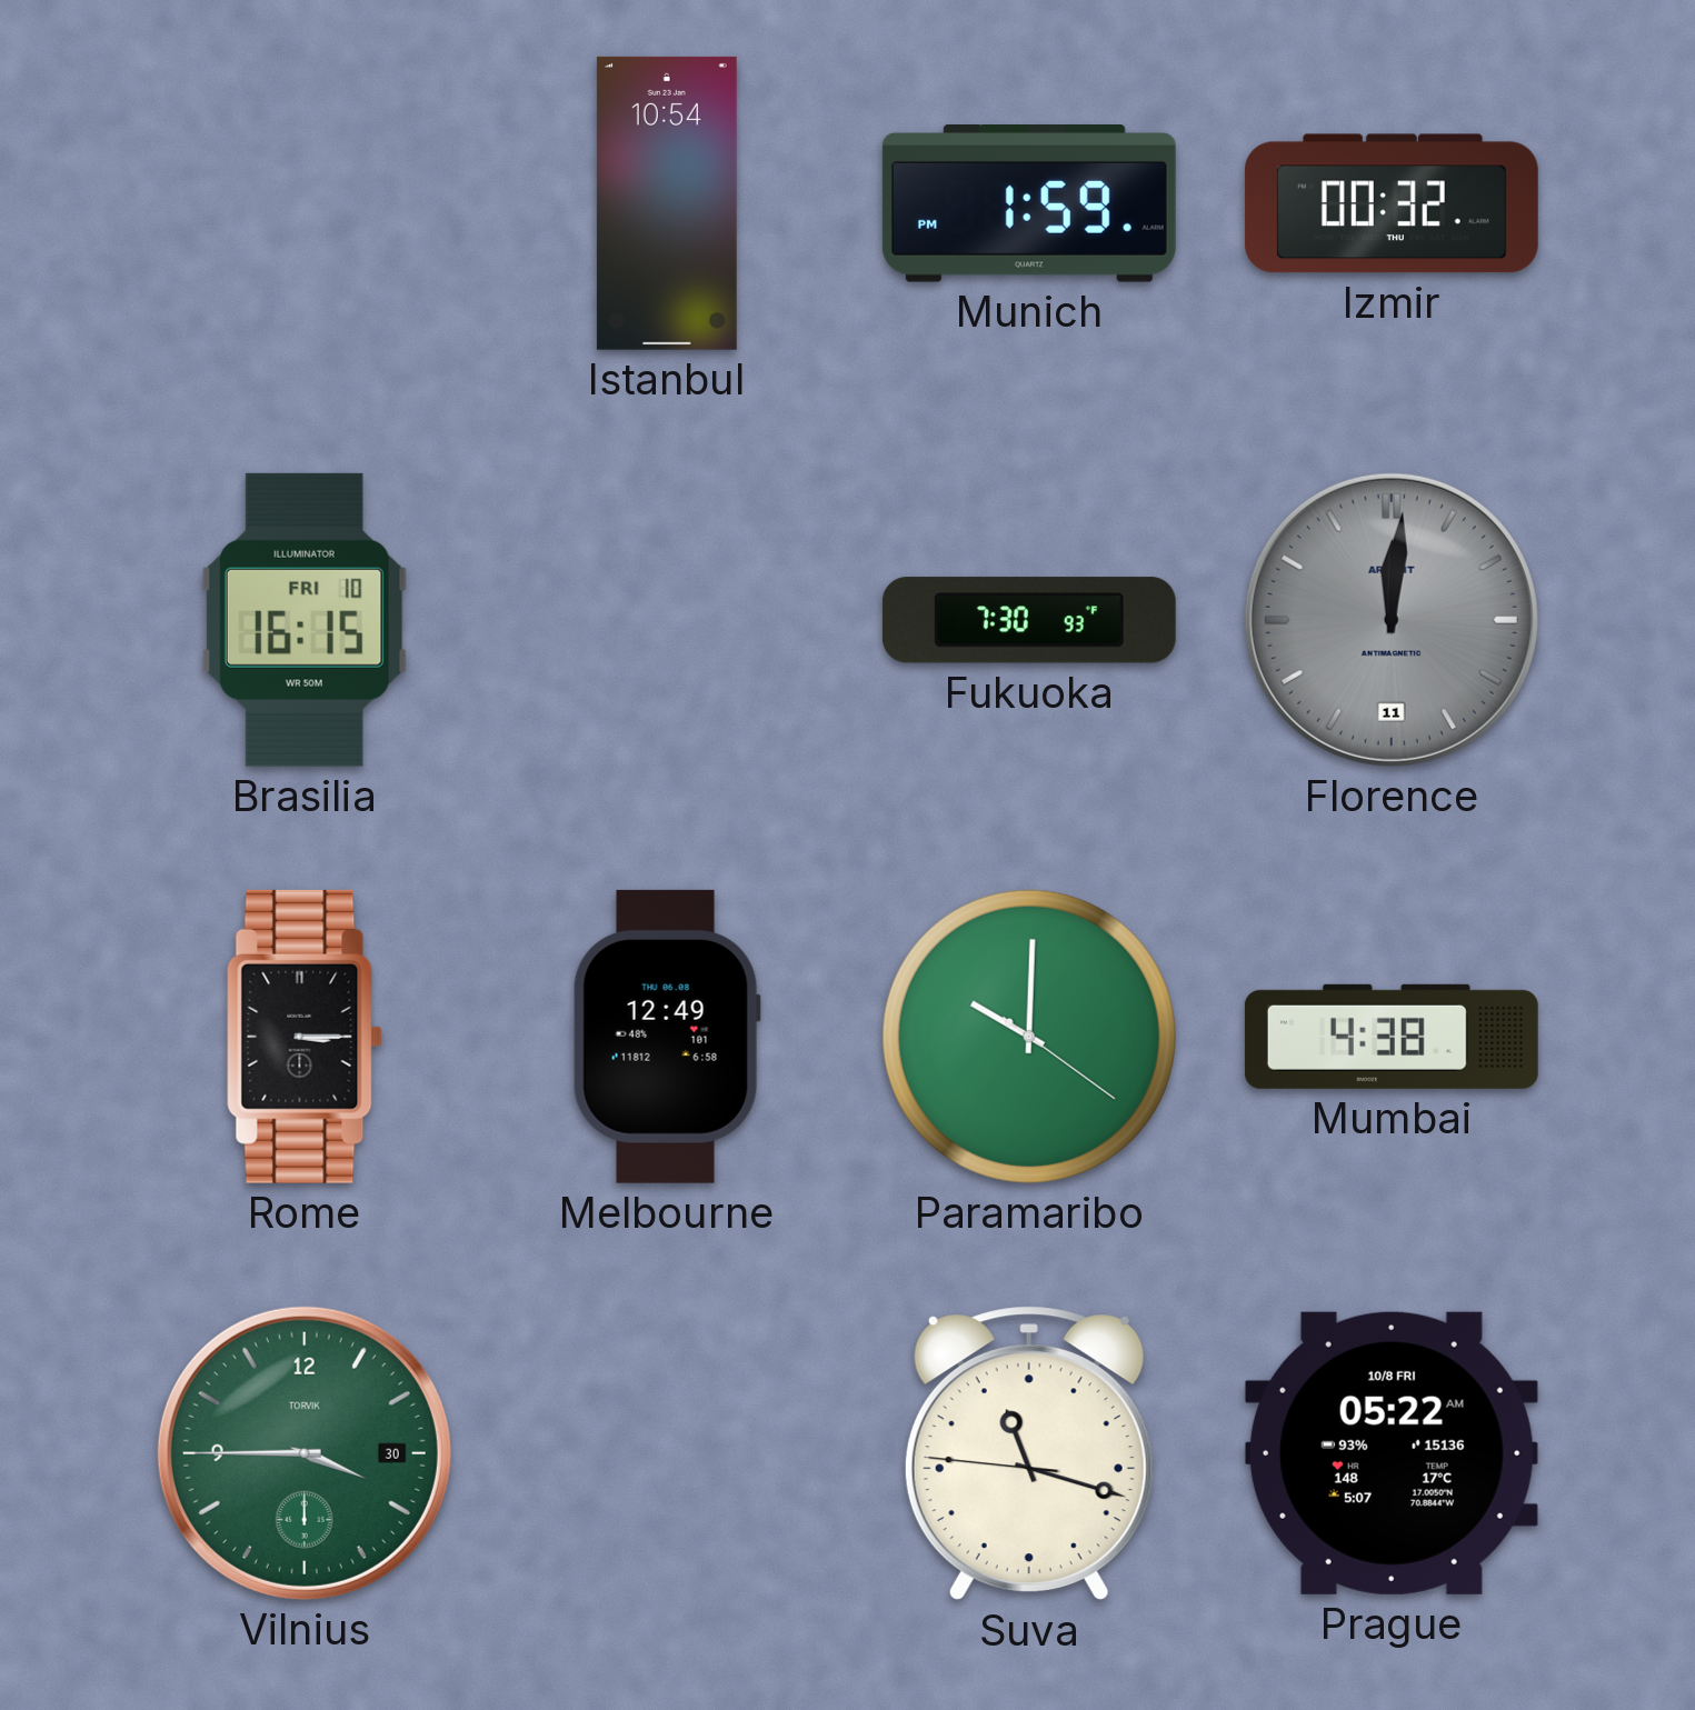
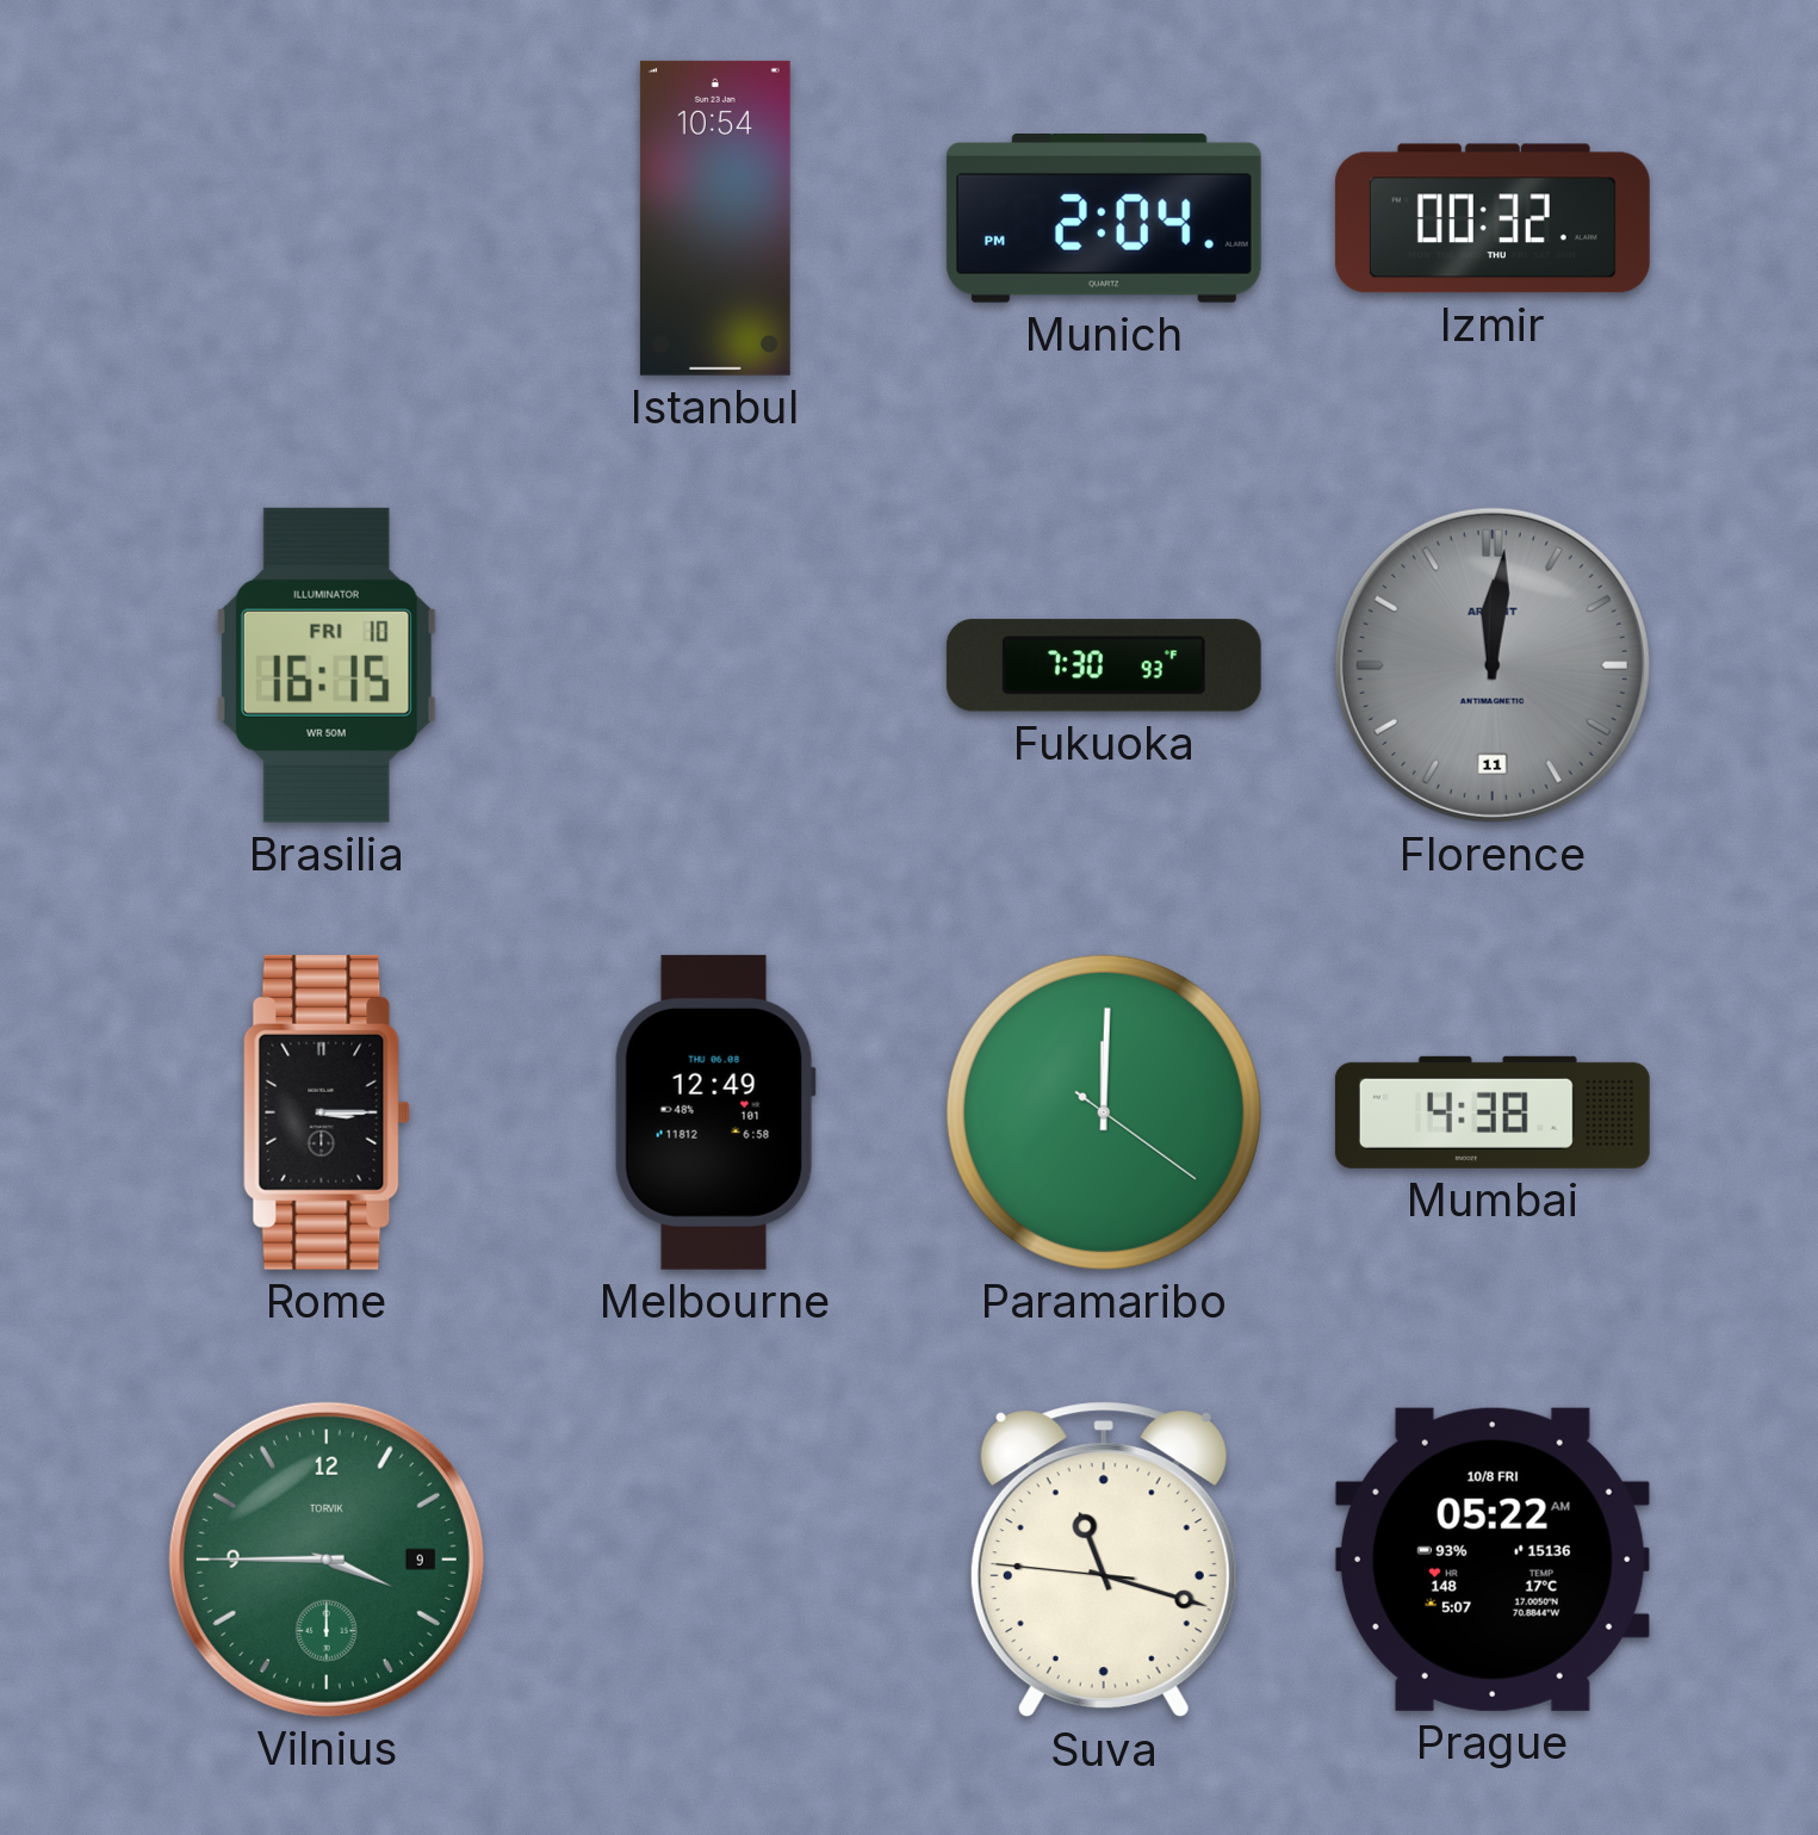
Munich: 1:59 -> 2:04
Paramaribo: 10:00 -> 12:00
Vilnius date: 30 -> 9
